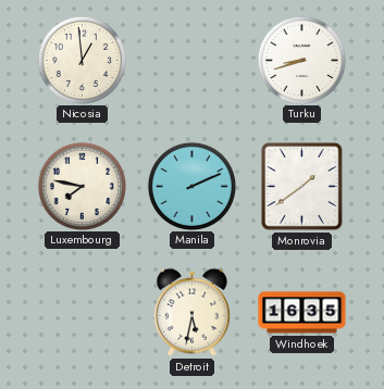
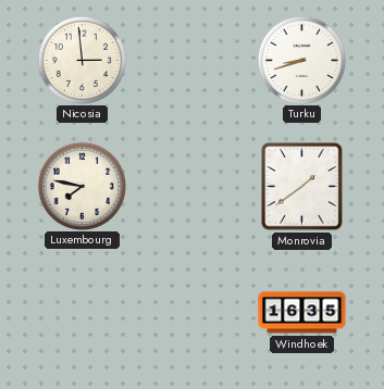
Nicosia: 12:59 -> 2:59
Manila: 2:11 -> none
Detroit: 5:32 -> none
